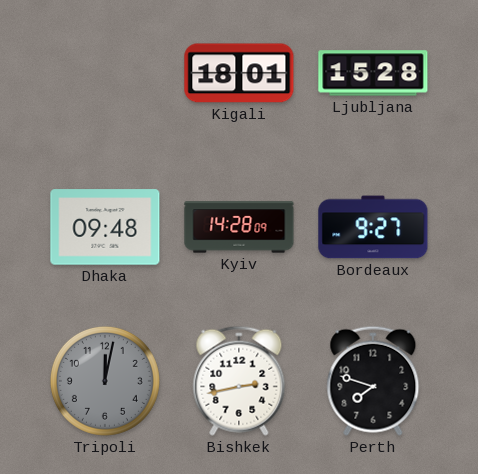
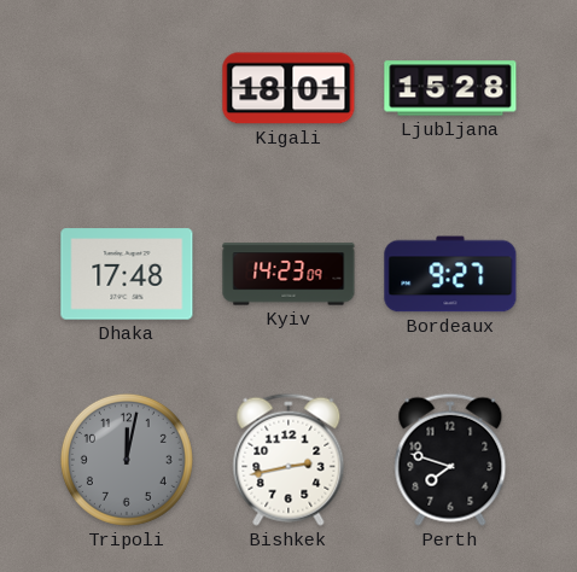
Dhaka: 09:48 -> 17:48
Kyiv: 14:28 -> 14:23
